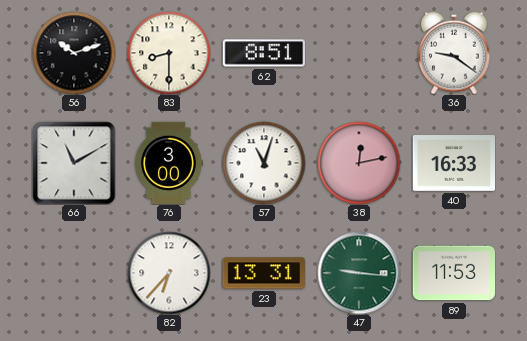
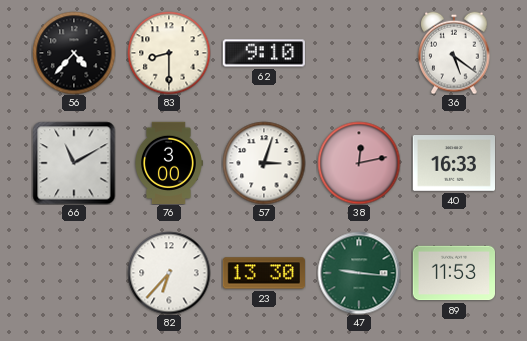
56: 10:12 -> 4:37
62: 8:51 -> 9:10
36: 9:21 -> 5:21
57: 11:03 -> 3:03
23: 13:31 -> 13:30
